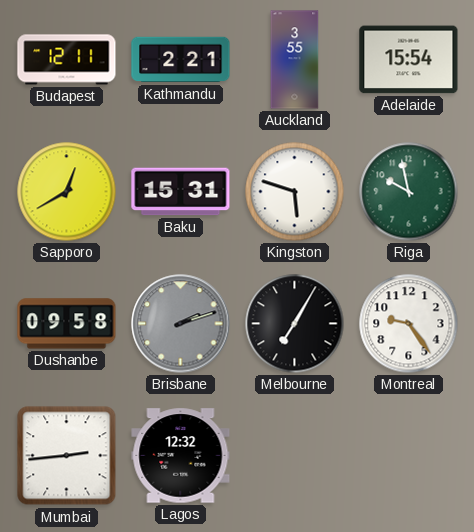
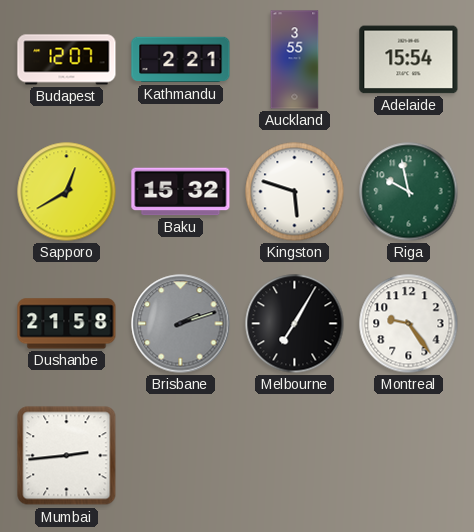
Budapest: 12:11 -> 12:07
Baku: 15:31 -> 15:32
Dushanbe: 09:58 -> 21:58
Lagos: 12:32 -> none
